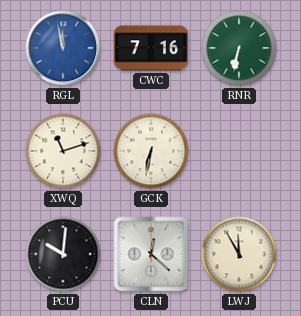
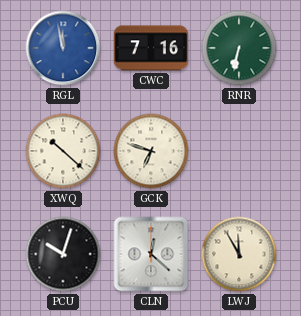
XWQ: 11:12 -> 10:22
GCK: 6:32 -> 6:48
PCU: 10:01 -> 10:03
